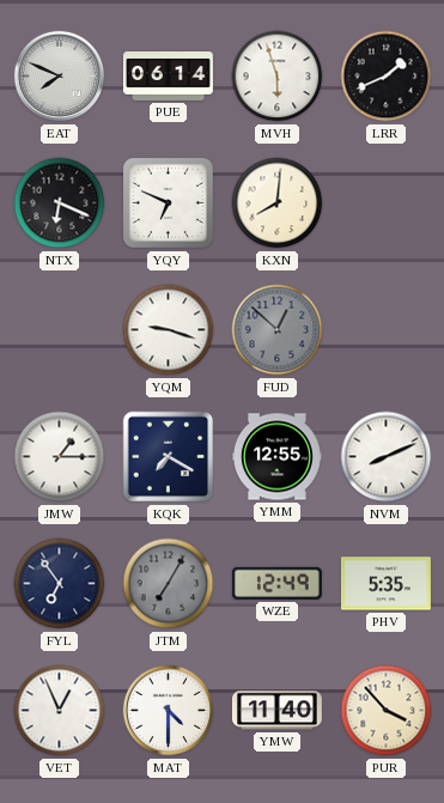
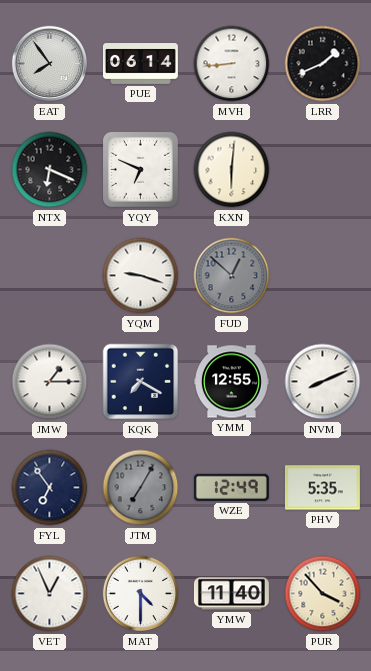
EAT: 7:49 -> 7:54
MVH: 5:57 -> 8:44
KXN: 8:01 -> 6:01
